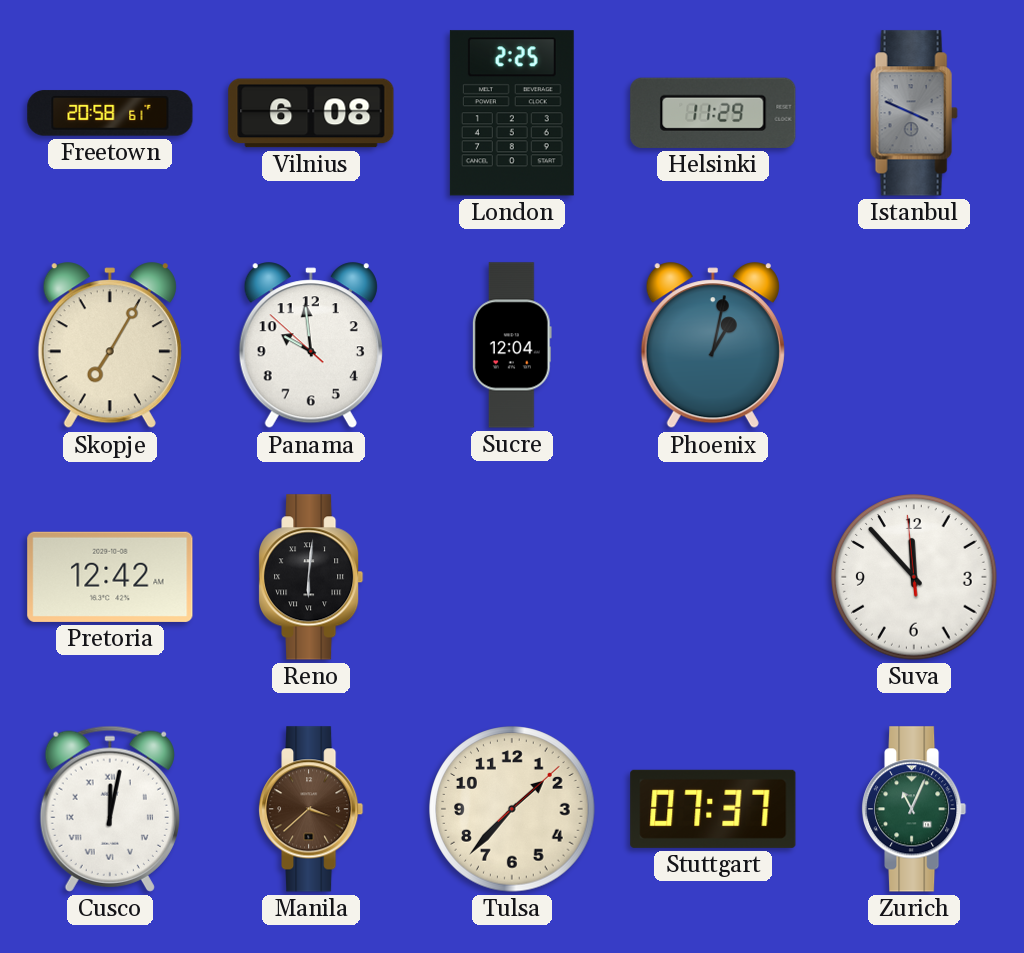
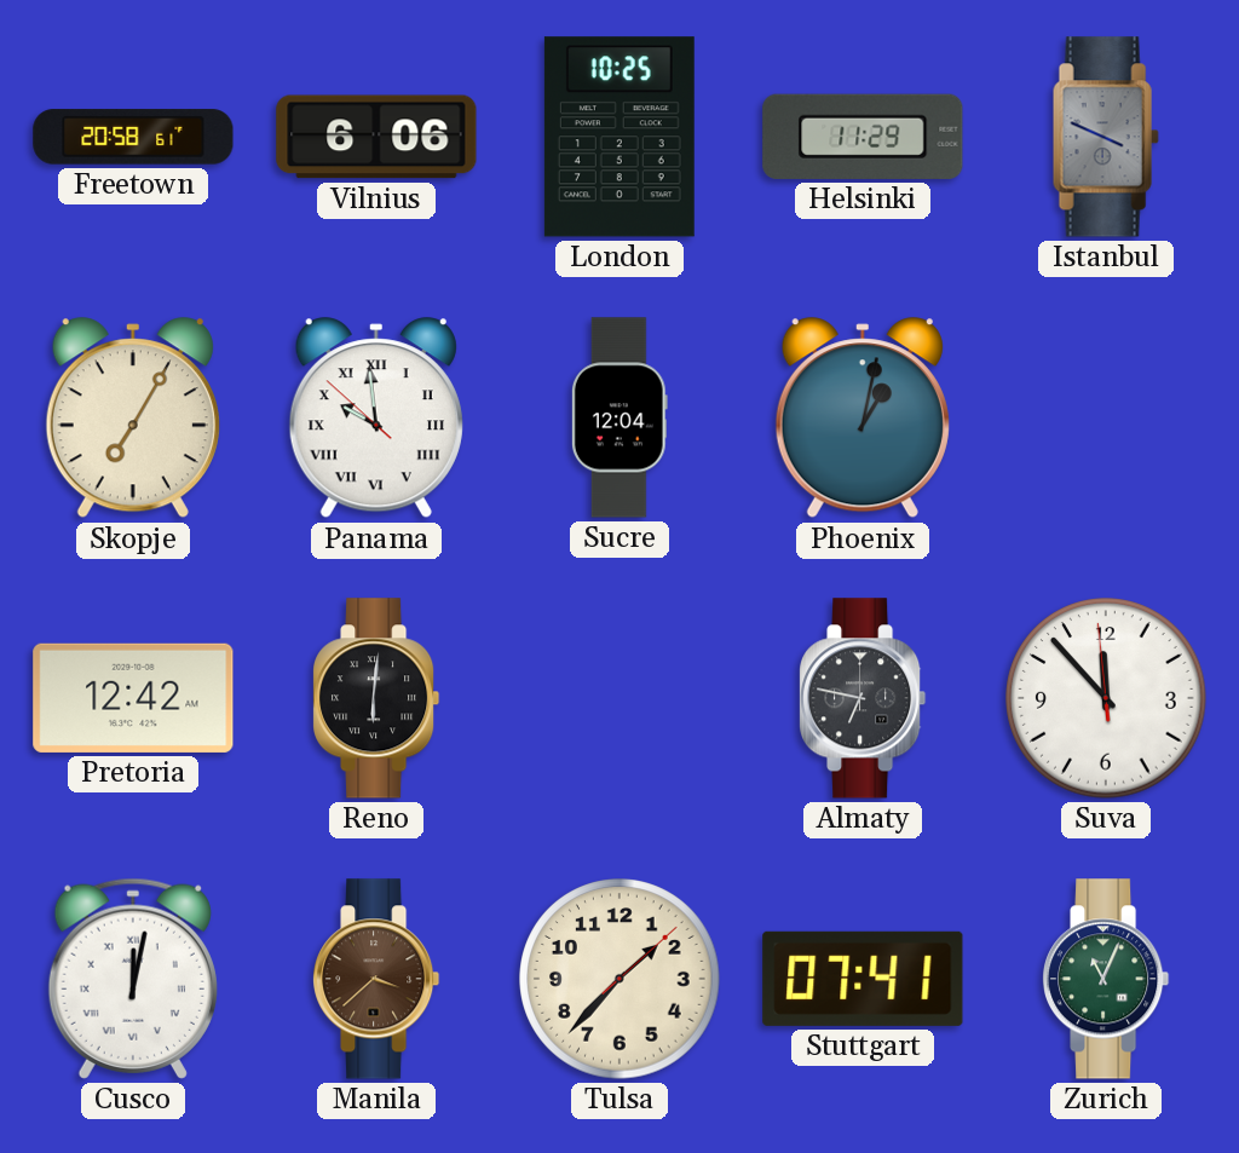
Vilnius: 6:08 -> 6:06
London: 2:25 -> 10:25
Panama numerals: Arabic -> Roman
Almaty: none -> 6:47
Stuttgart: 07:37 -> 07:41
